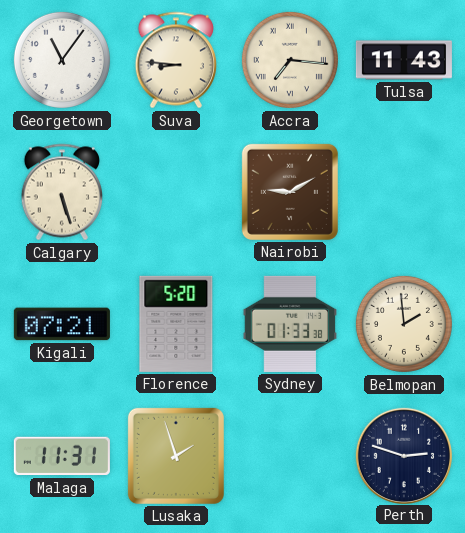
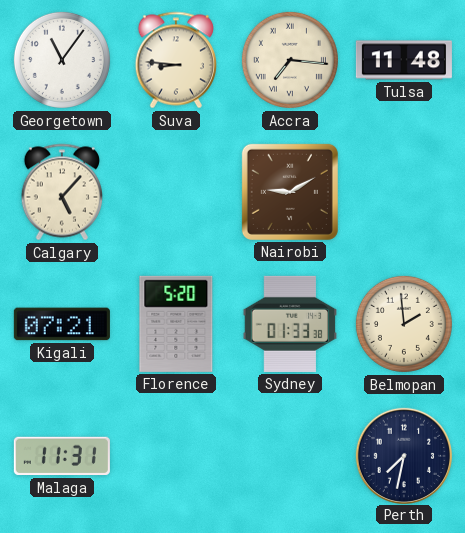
Tulsa: 11:43 -> 11:48
Calgary: 5:27 -> 5:07
Lusaka: 1:57 -> none
Perth: 2:48 -> 7:32
